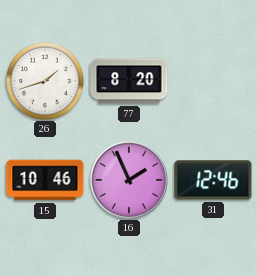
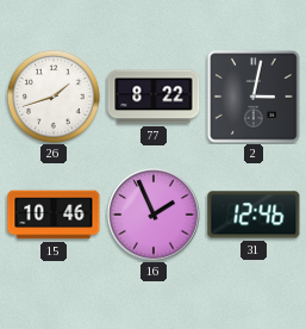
77: 8:20 -> 8:22
2: none -> 3:02
